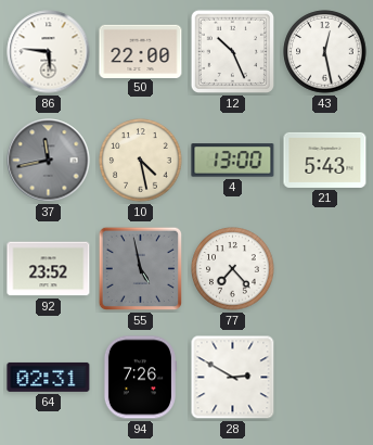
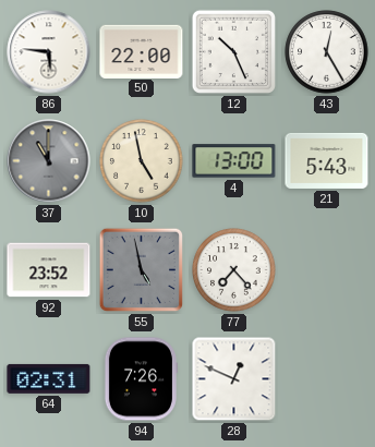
43: 12:28 -> 12:25
37: 11:43 -> 11:00
10: 4:28 -> 4:58
28: 2:50 -> 12:49
